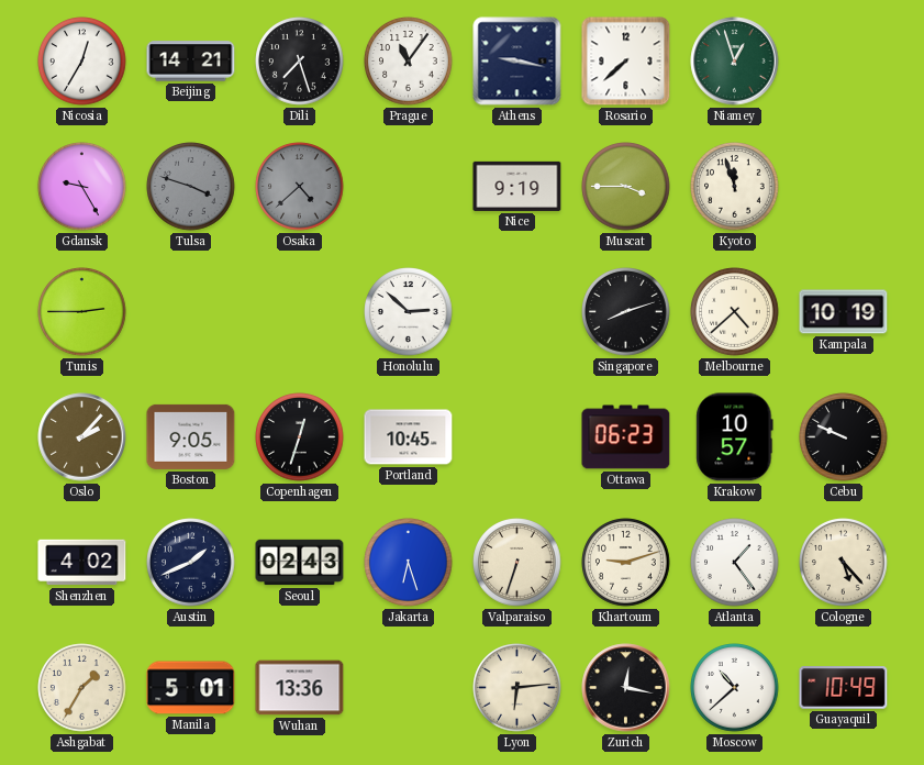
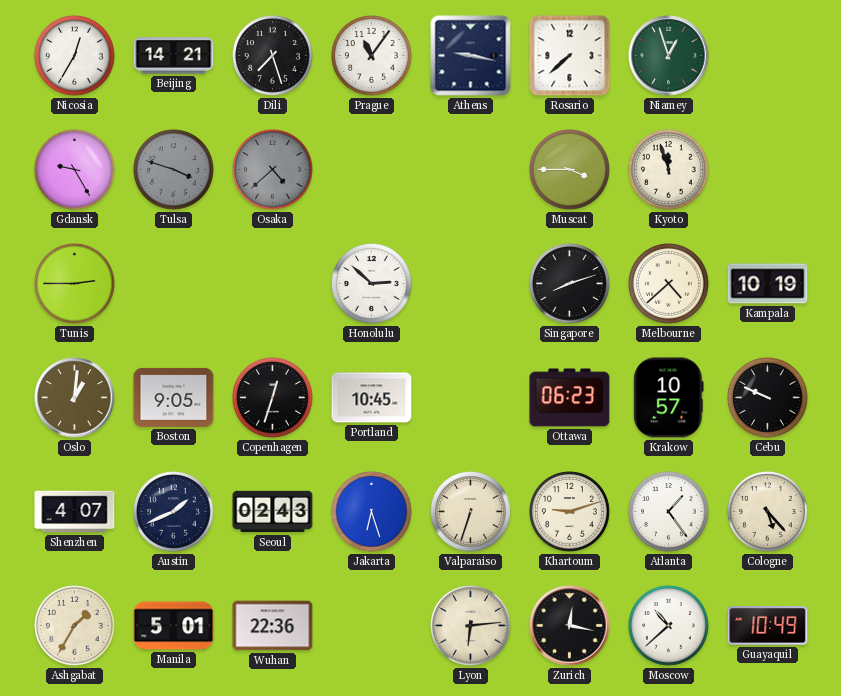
Nice: 9:19 -> none
Oslo: 2:07 -> 1:01
Shenzhen: 4:02 -> 4:07
Wuhan: 13:36 -> 22:36
